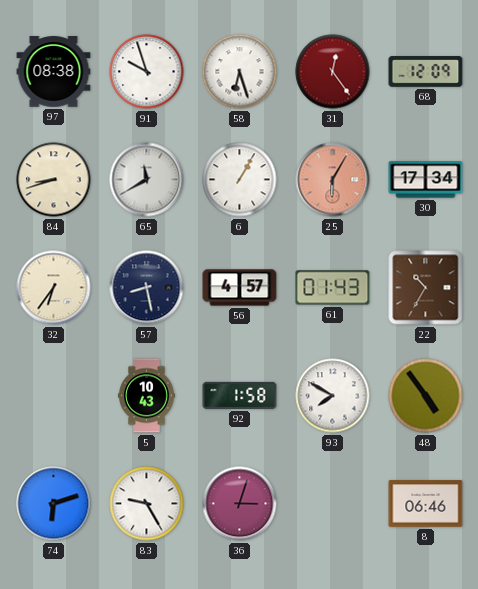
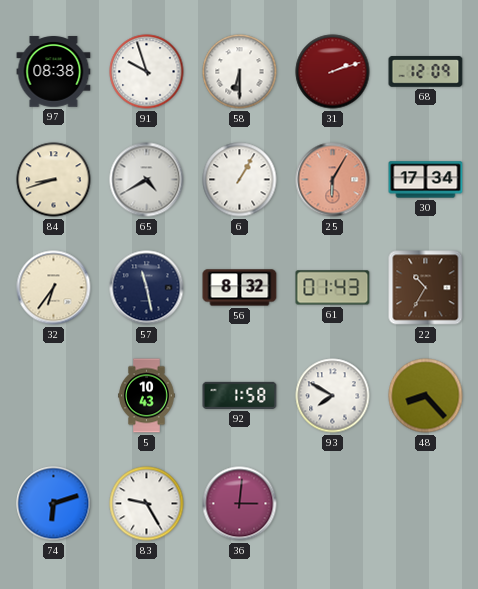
58: 6:27 -> 6:30
31: 12:24 -> 2:12
65: 11:40 -> 4:40
57: 8:28 -> 11:28
56: 4:57 -> 8:32
48: 4:54 -> 8:23
36: 3:03 -> 3:01
8: 06:46 -> none
